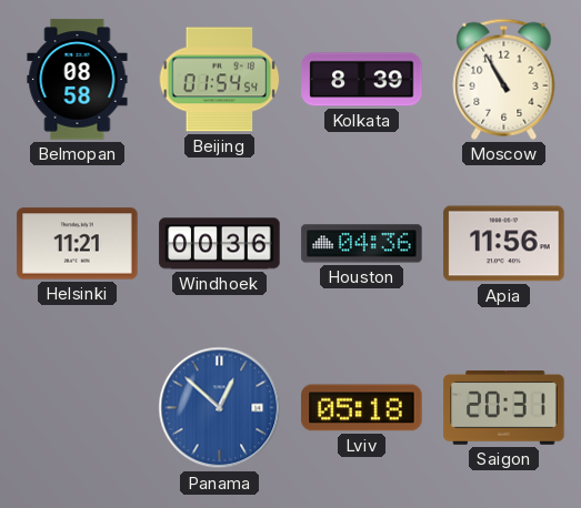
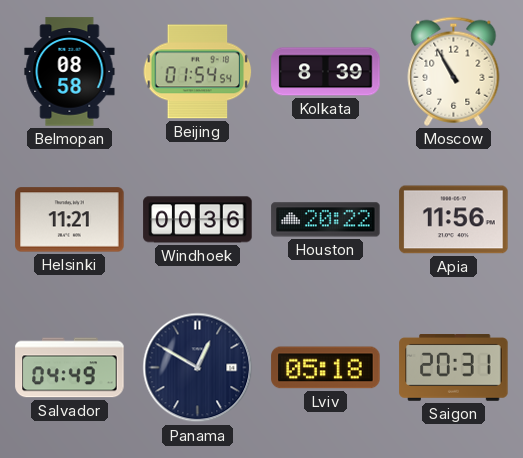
Houston: 04:36 -> 20:22
Salvador: none -> 04:49
Panama: 12:52 -> 12:50
Panama dial: blue -> navy
